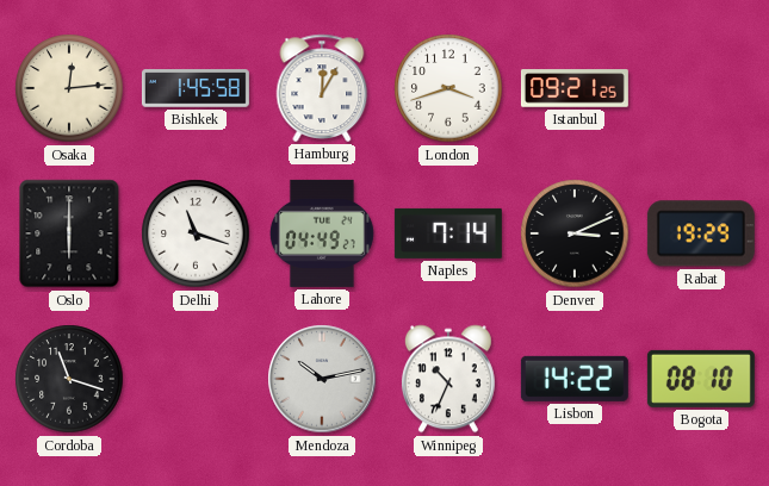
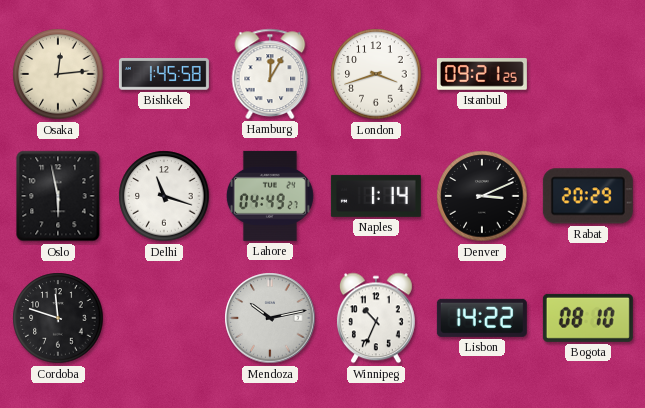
Oslo: 6:00 -> 5:58
Naples: 7:14 -> 1:14
Rabat: 19:29 -> 20:29
Cordoba: 11:18 -> 11:48
